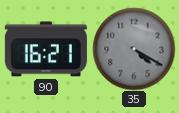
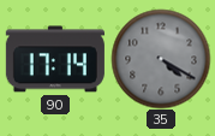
90: 16:21 -> 17:14
